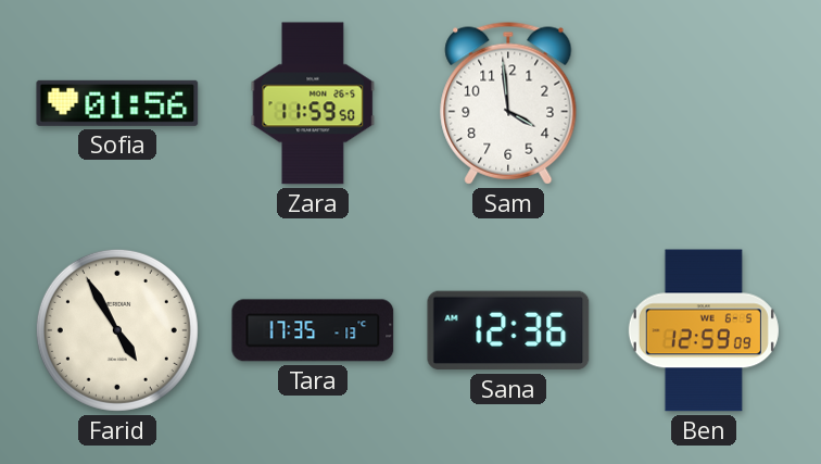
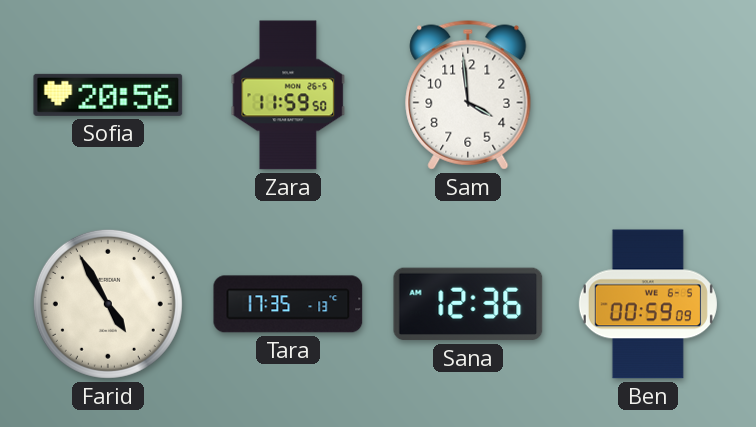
Sofia: 01:56 -> 20:56
Ben: 12:59 -> 00:59
